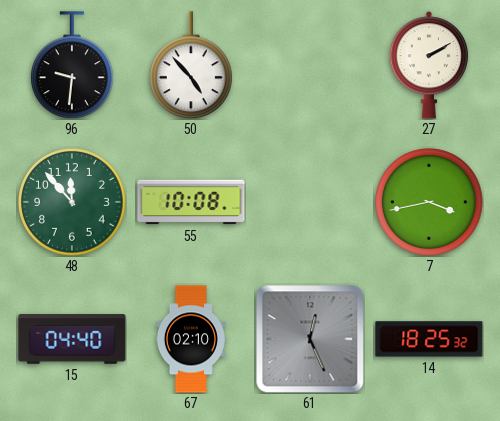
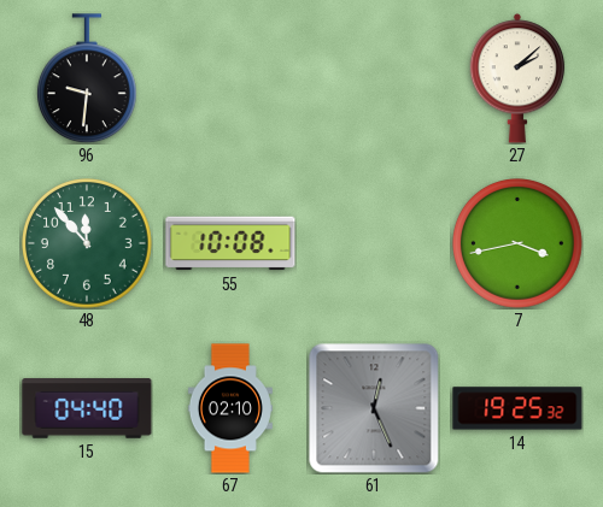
50: 4:53 -> none
27: 2:10 -> 2:08
14: 18:25 -> 19:25
